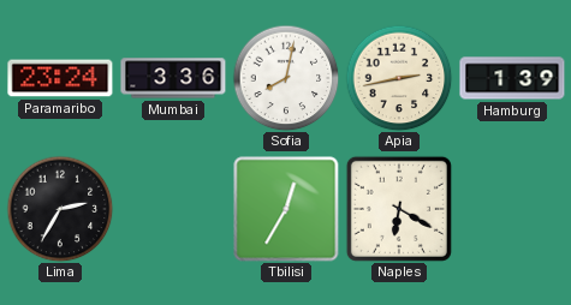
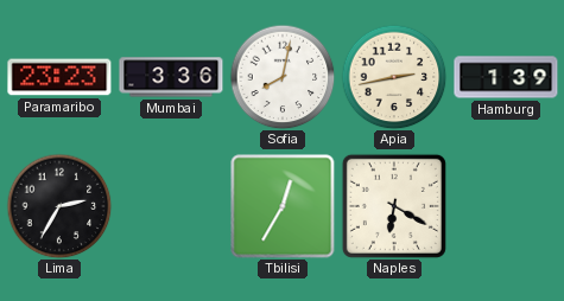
Paramaribo: 23:24 -> 23:23
